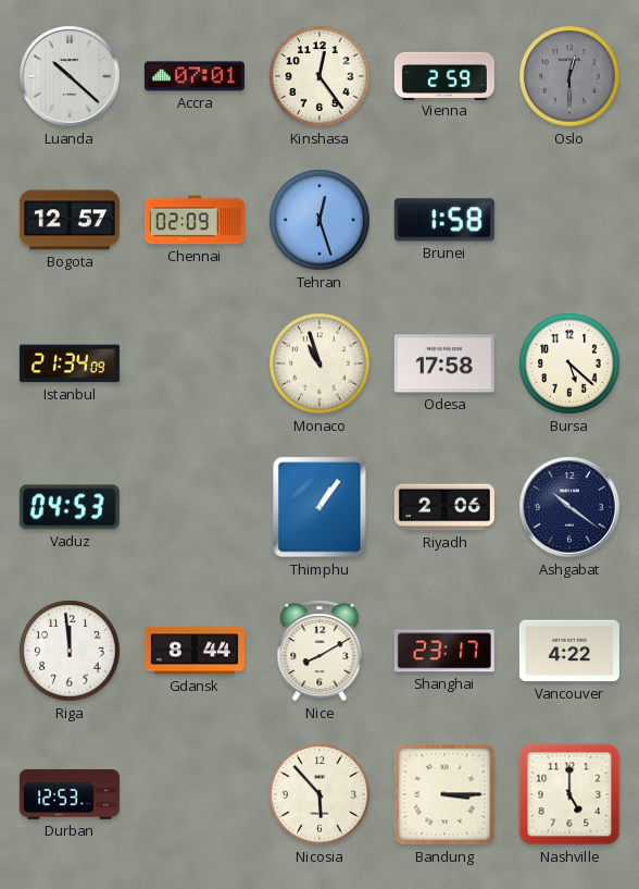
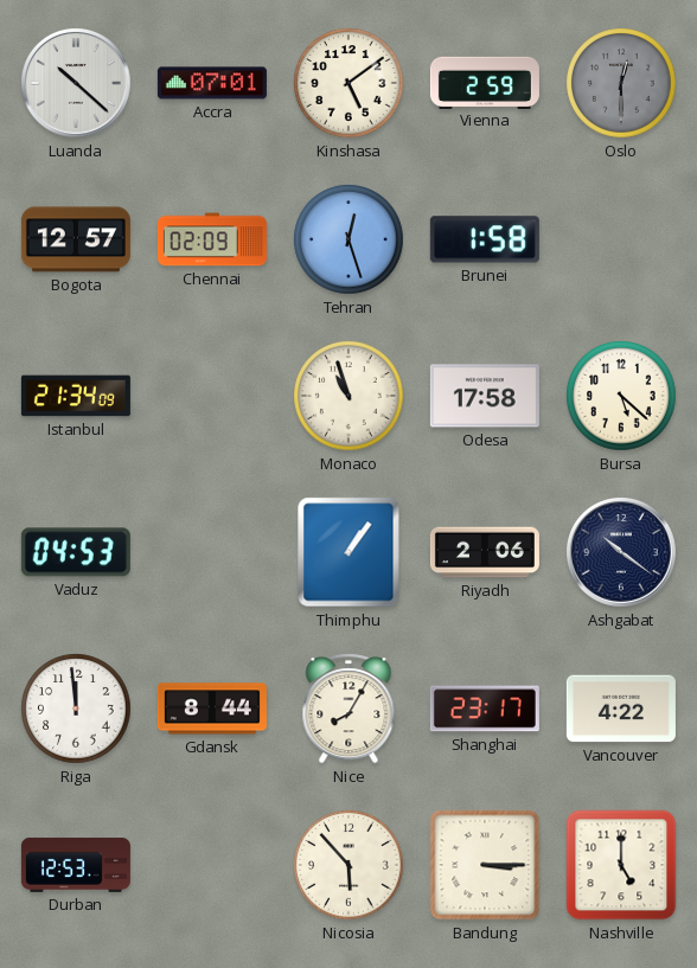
Kinshasa: 12:24 -> 5:09
Nice: 8:10 -> 8:05
